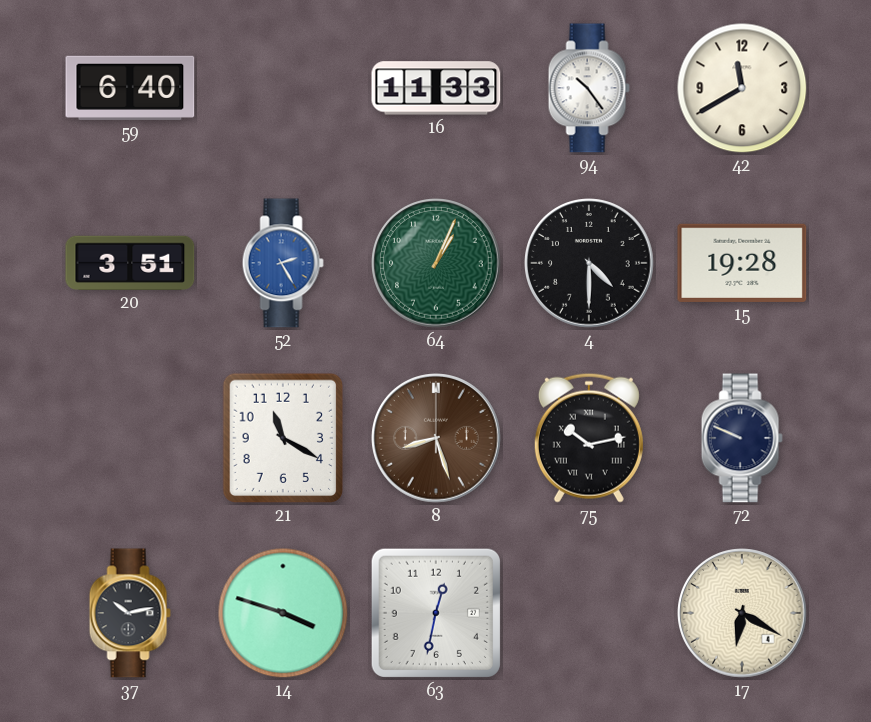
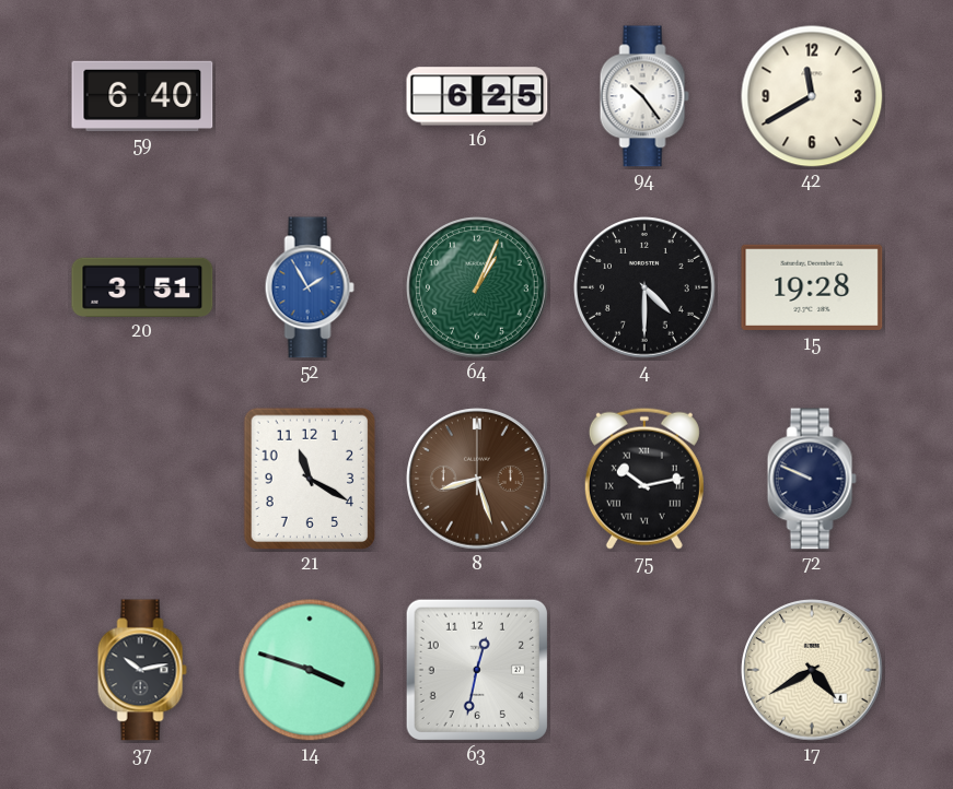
16: 11:33 -> 6:25
52: 2:25 -> 1:55
17: 6:20 -> 4:40
